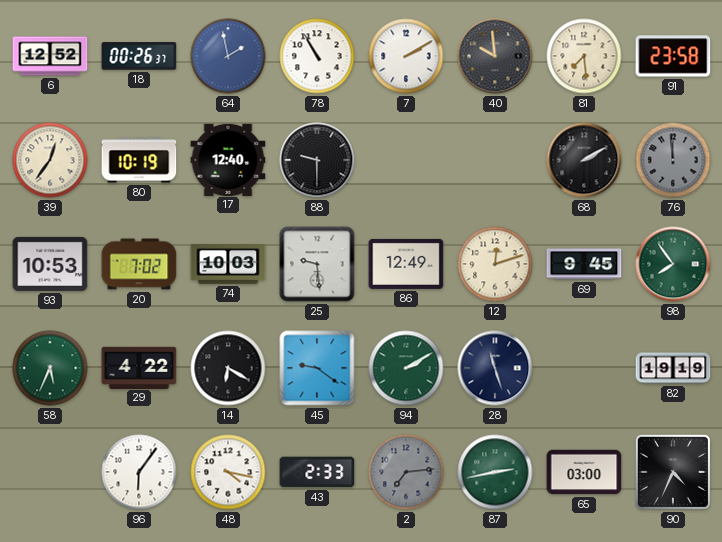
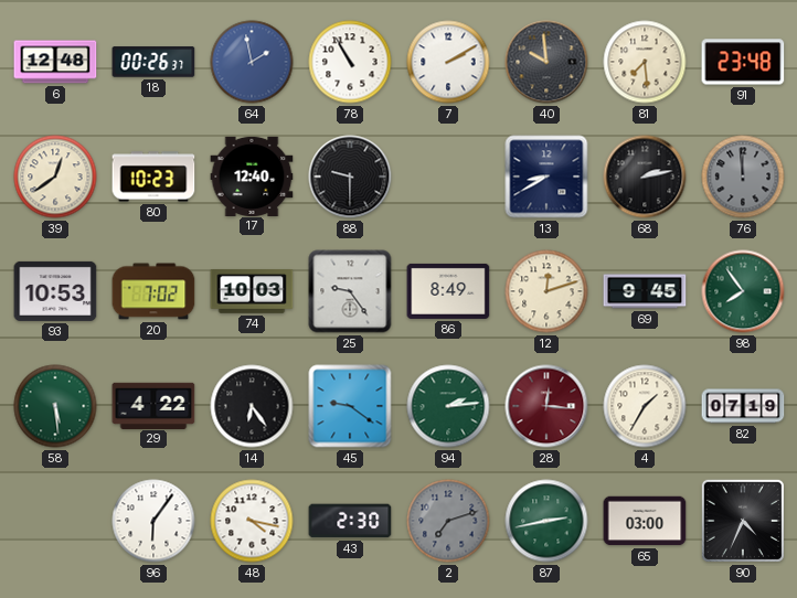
6: 12:52 -> 12:48
91: 23:58 -> 23:48
39: 12:36 -> 12:39
80: 10:19 -> 10:23
13: none -> 8:40
68: 2:10 -> 2:13
25: 9:29 -> 9:24
86: 12:49 -> 8:49
58: 5:34 -> 5:29
14: 6:20 -> 6:24
94: 2:10 -> 2:14
28: 11:27 -> 12:16
28 dial: navy -> burgundy
4: none -> 1:35
82: 19:19 -> 07:19
43: 2:33 -> 2:30
2: 7:14 -> 7:12
